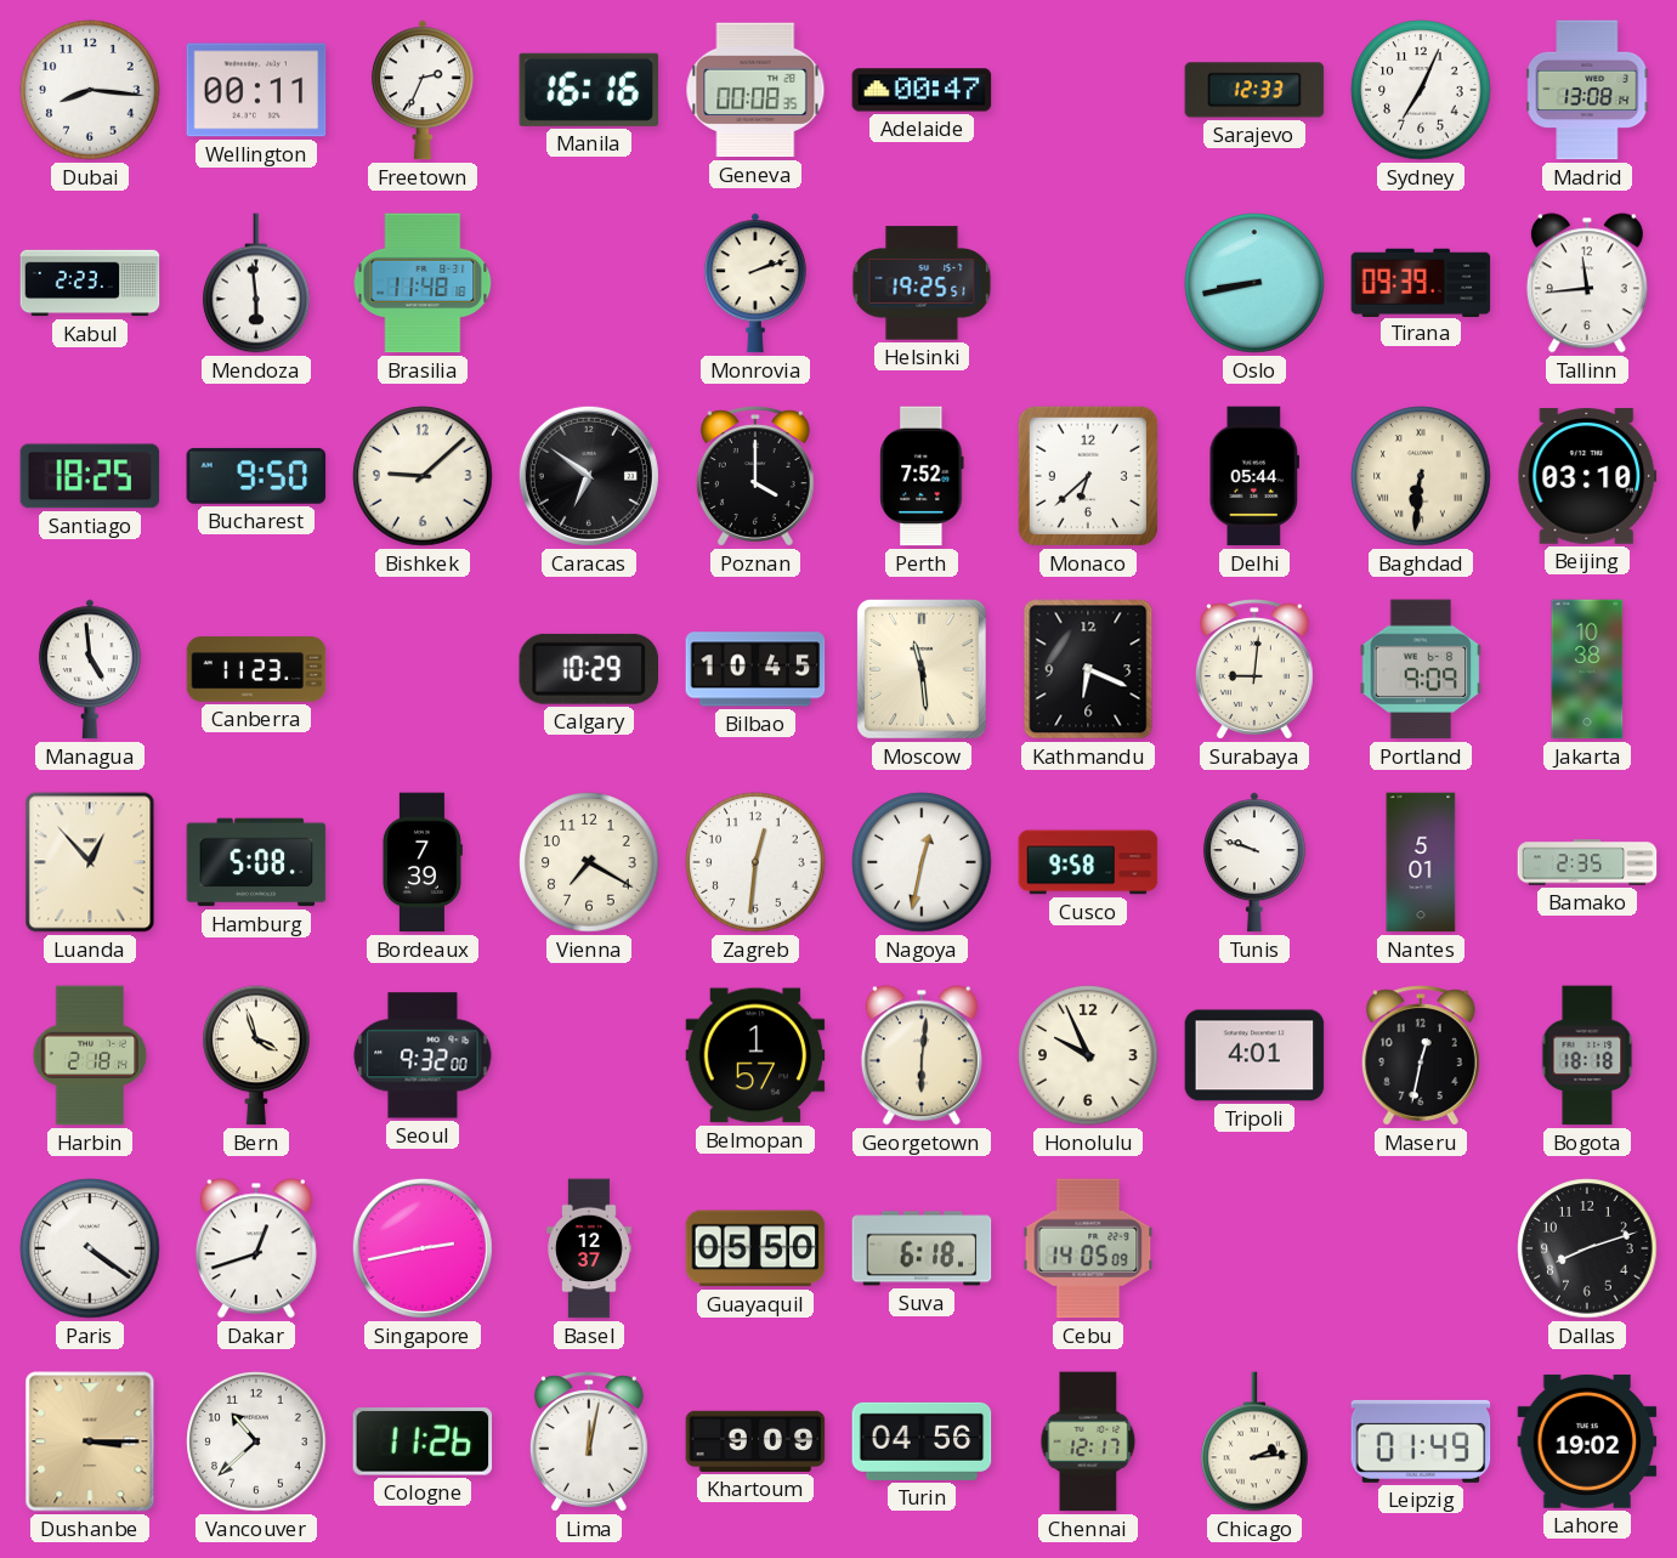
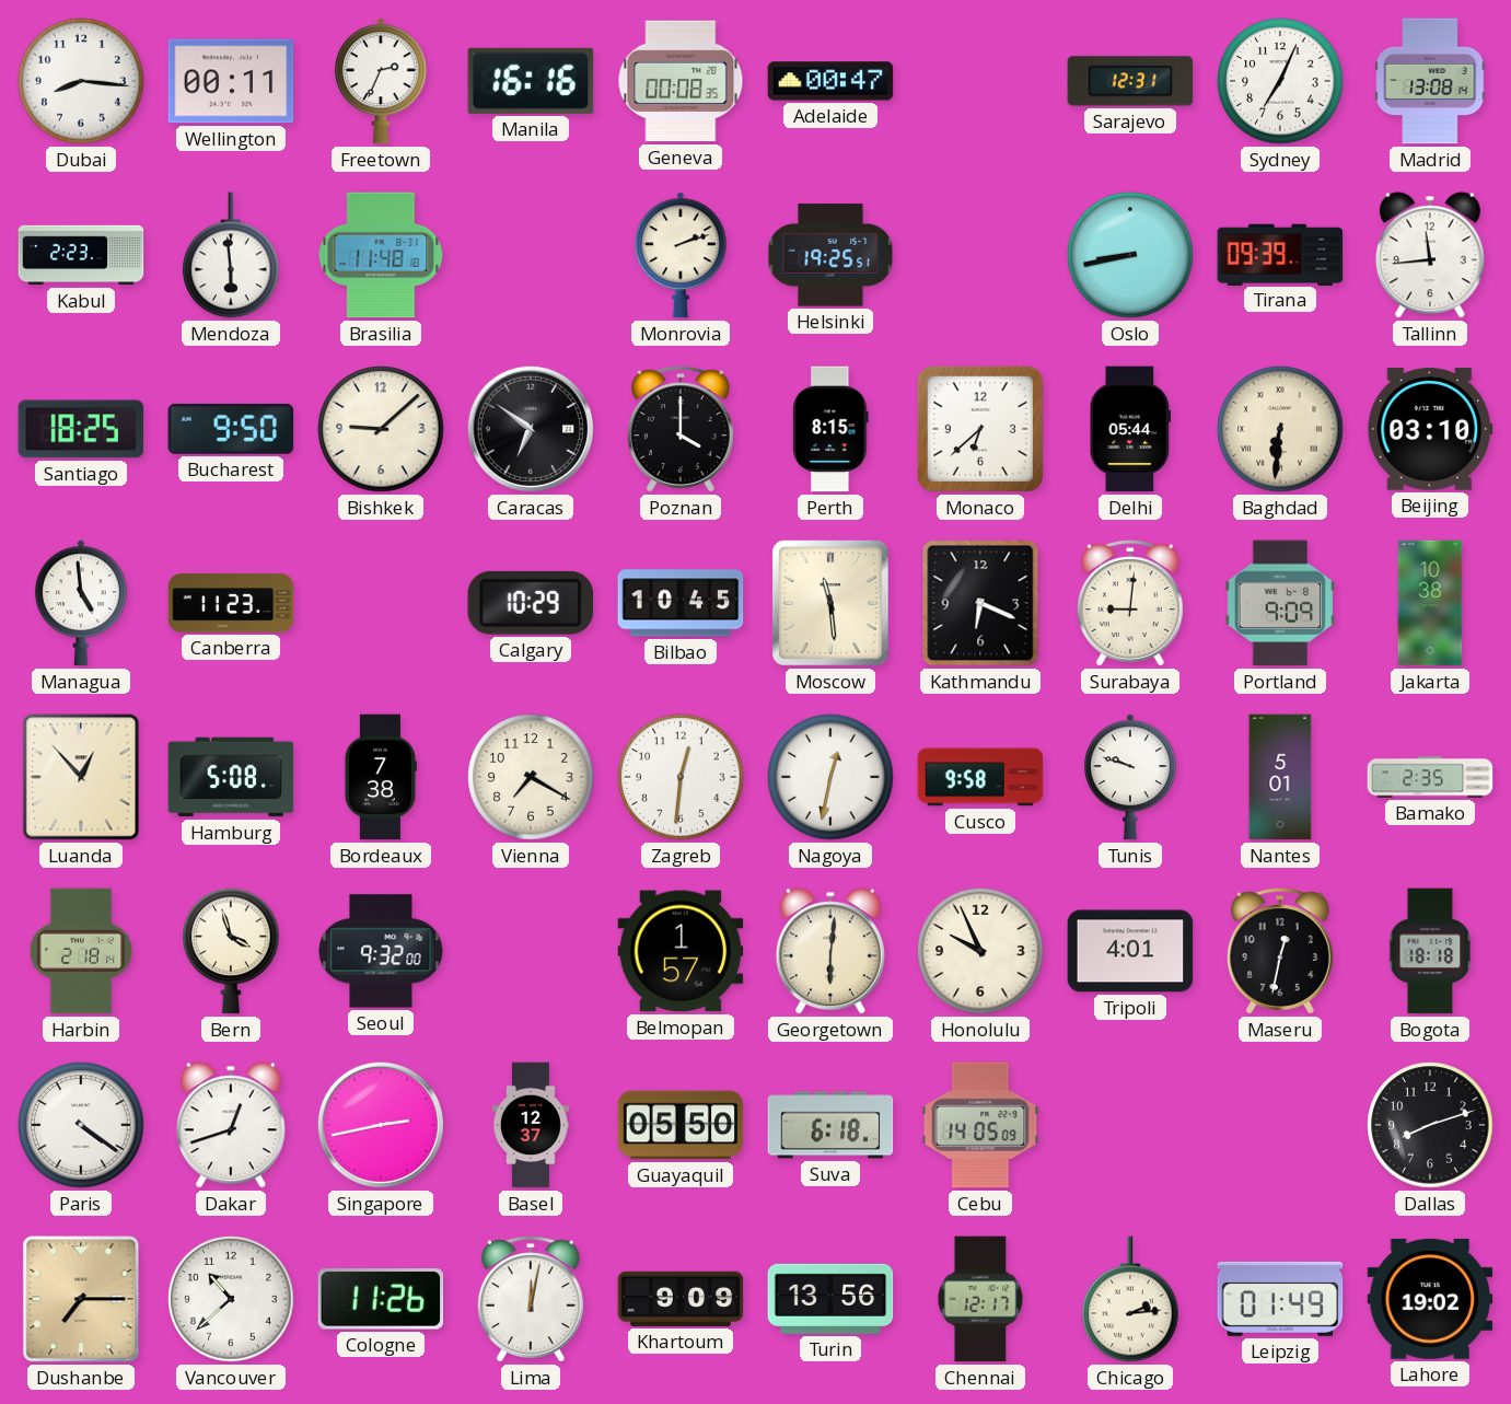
Sarajevo: 12:33 -> 12:31
Perth: 7:52 -> 8:15
Bordeaux: 7:39 -> 7:38
Dushanbe: 3:15 -> 7:15
Turin: 04:56 -> 13:56
